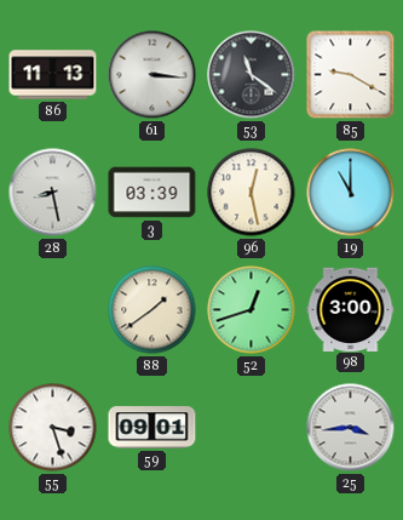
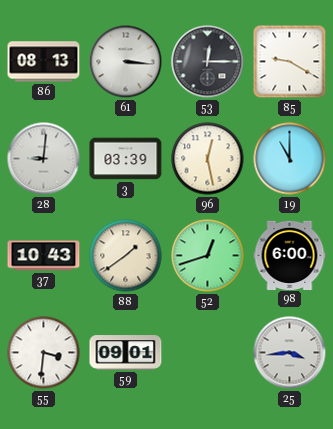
86: 11:13 -> 08:13
53: 11:21 -> 12:15
28: 8:28 -> 9:01
37: none -> 10:43
98: 3:00 -> 6:00
55: 3:27 -> 3:31
